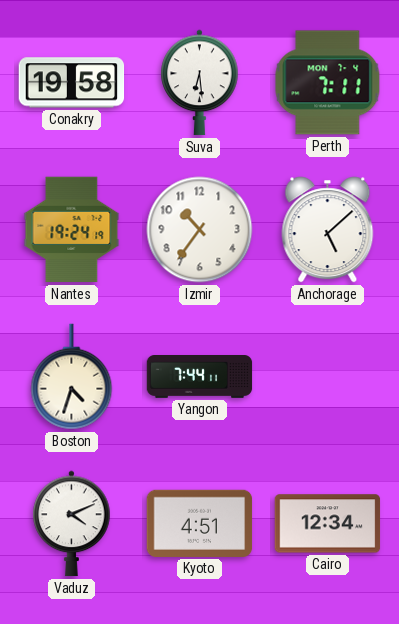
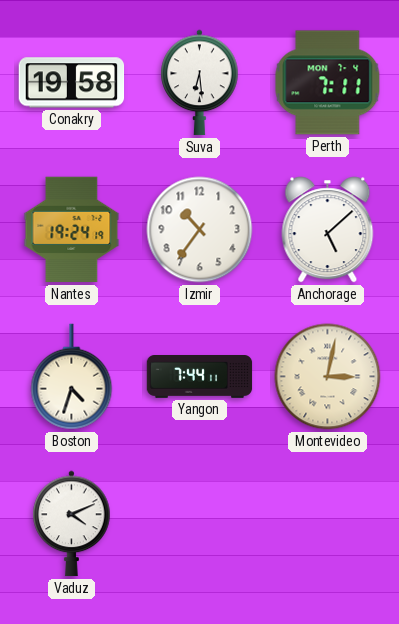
Montevideo: none -> 3:02
Kyoto: 4:51 -> none
Cairo: 12:34 -> none
